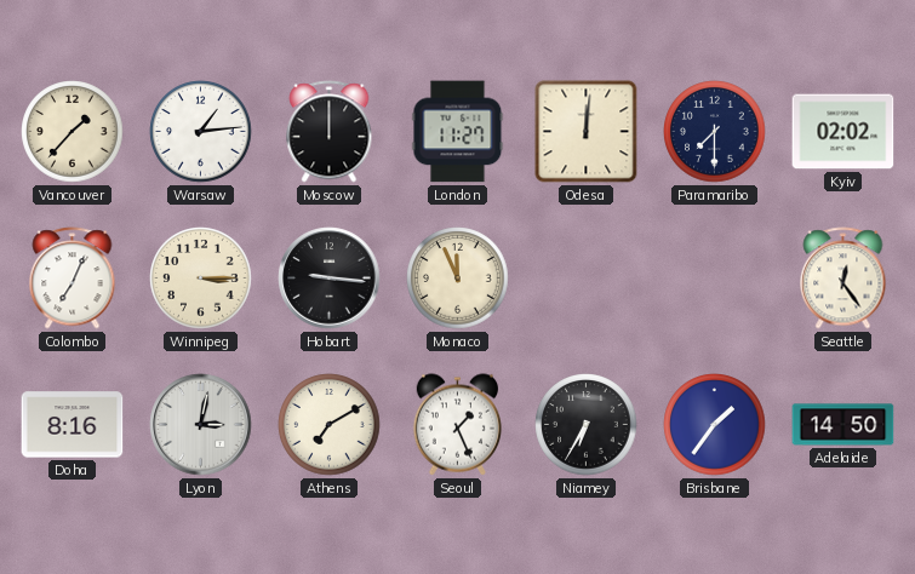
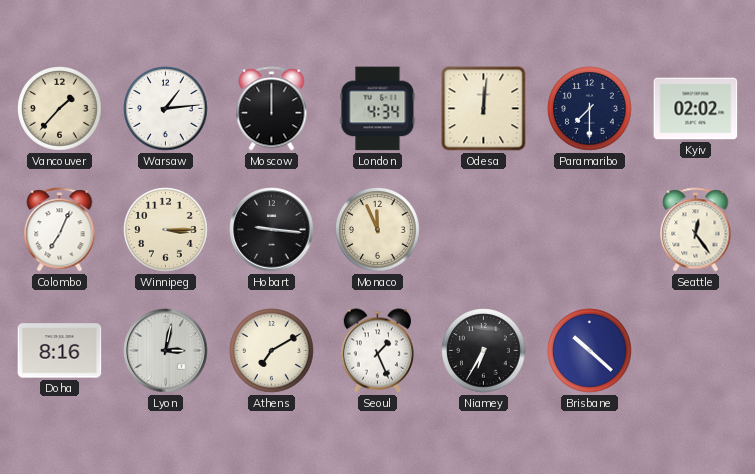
London: 11:27 -> 4:34
Brisbane: 1:36 -> 10:22
Adelaide: 14:50 -> none
